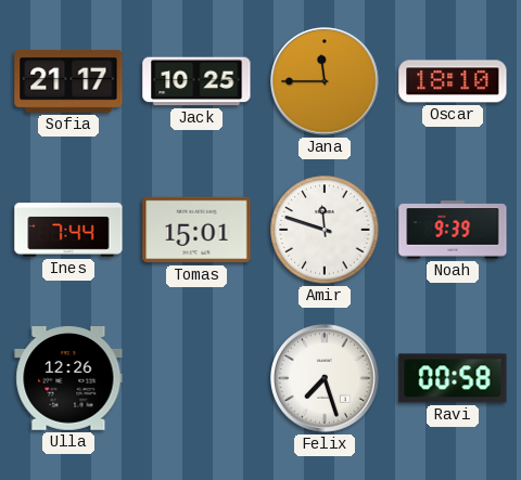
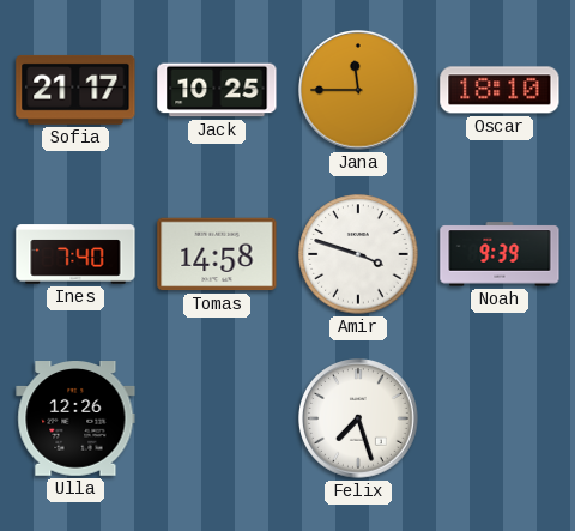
Ines: 7:44 -> 7:40
Tomas: 15:01 -> 14:58
Amir: 11:48 -> 3:48
Ravi: 00:58 -> none
